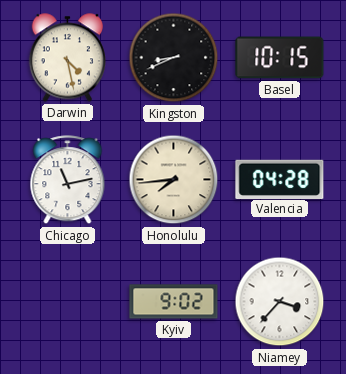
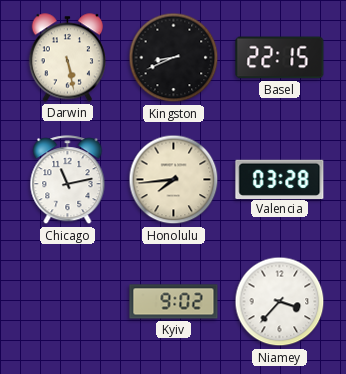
Darwin: 4:28 -> 5:28
Basel: 10:15 -> 22:15
Valencia: 04:28 -> 03:28
